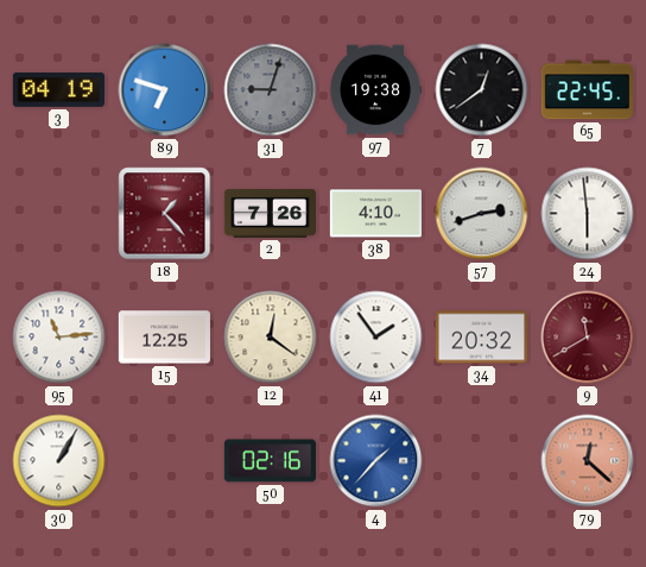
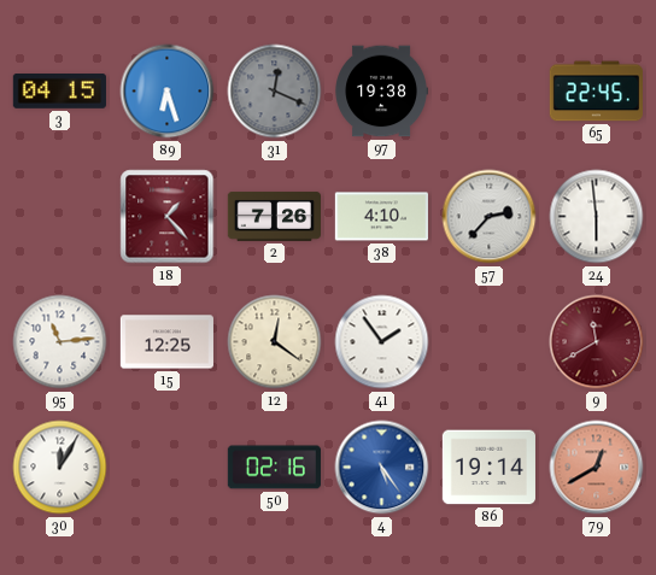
3: 04:19 -> 04:15
89: 6:48 -> 6:27
31: 9:03 -> 12:19
7: 12:39 -> none
57: 2:42 -> 2:37
34: 20:32 -> none
30: 1:05 -> 12:05
4: 1:37 -> 5:24
86: none -> 19:14
79: 12:22 -> 12:40
